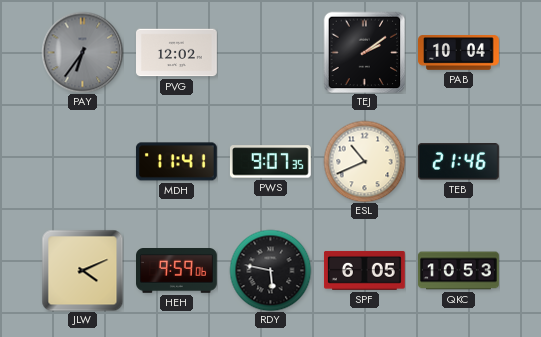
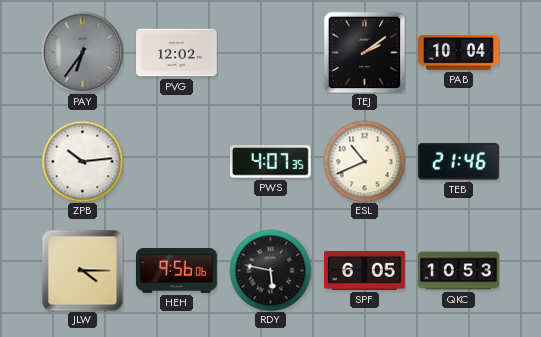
ZPB: none -> 10:14
MDH: 11:41 -> none
PWS: 9:07 -> 4:07
JLW: 4:11 -> 4:15
HEH: 9:59 -> 9:56
